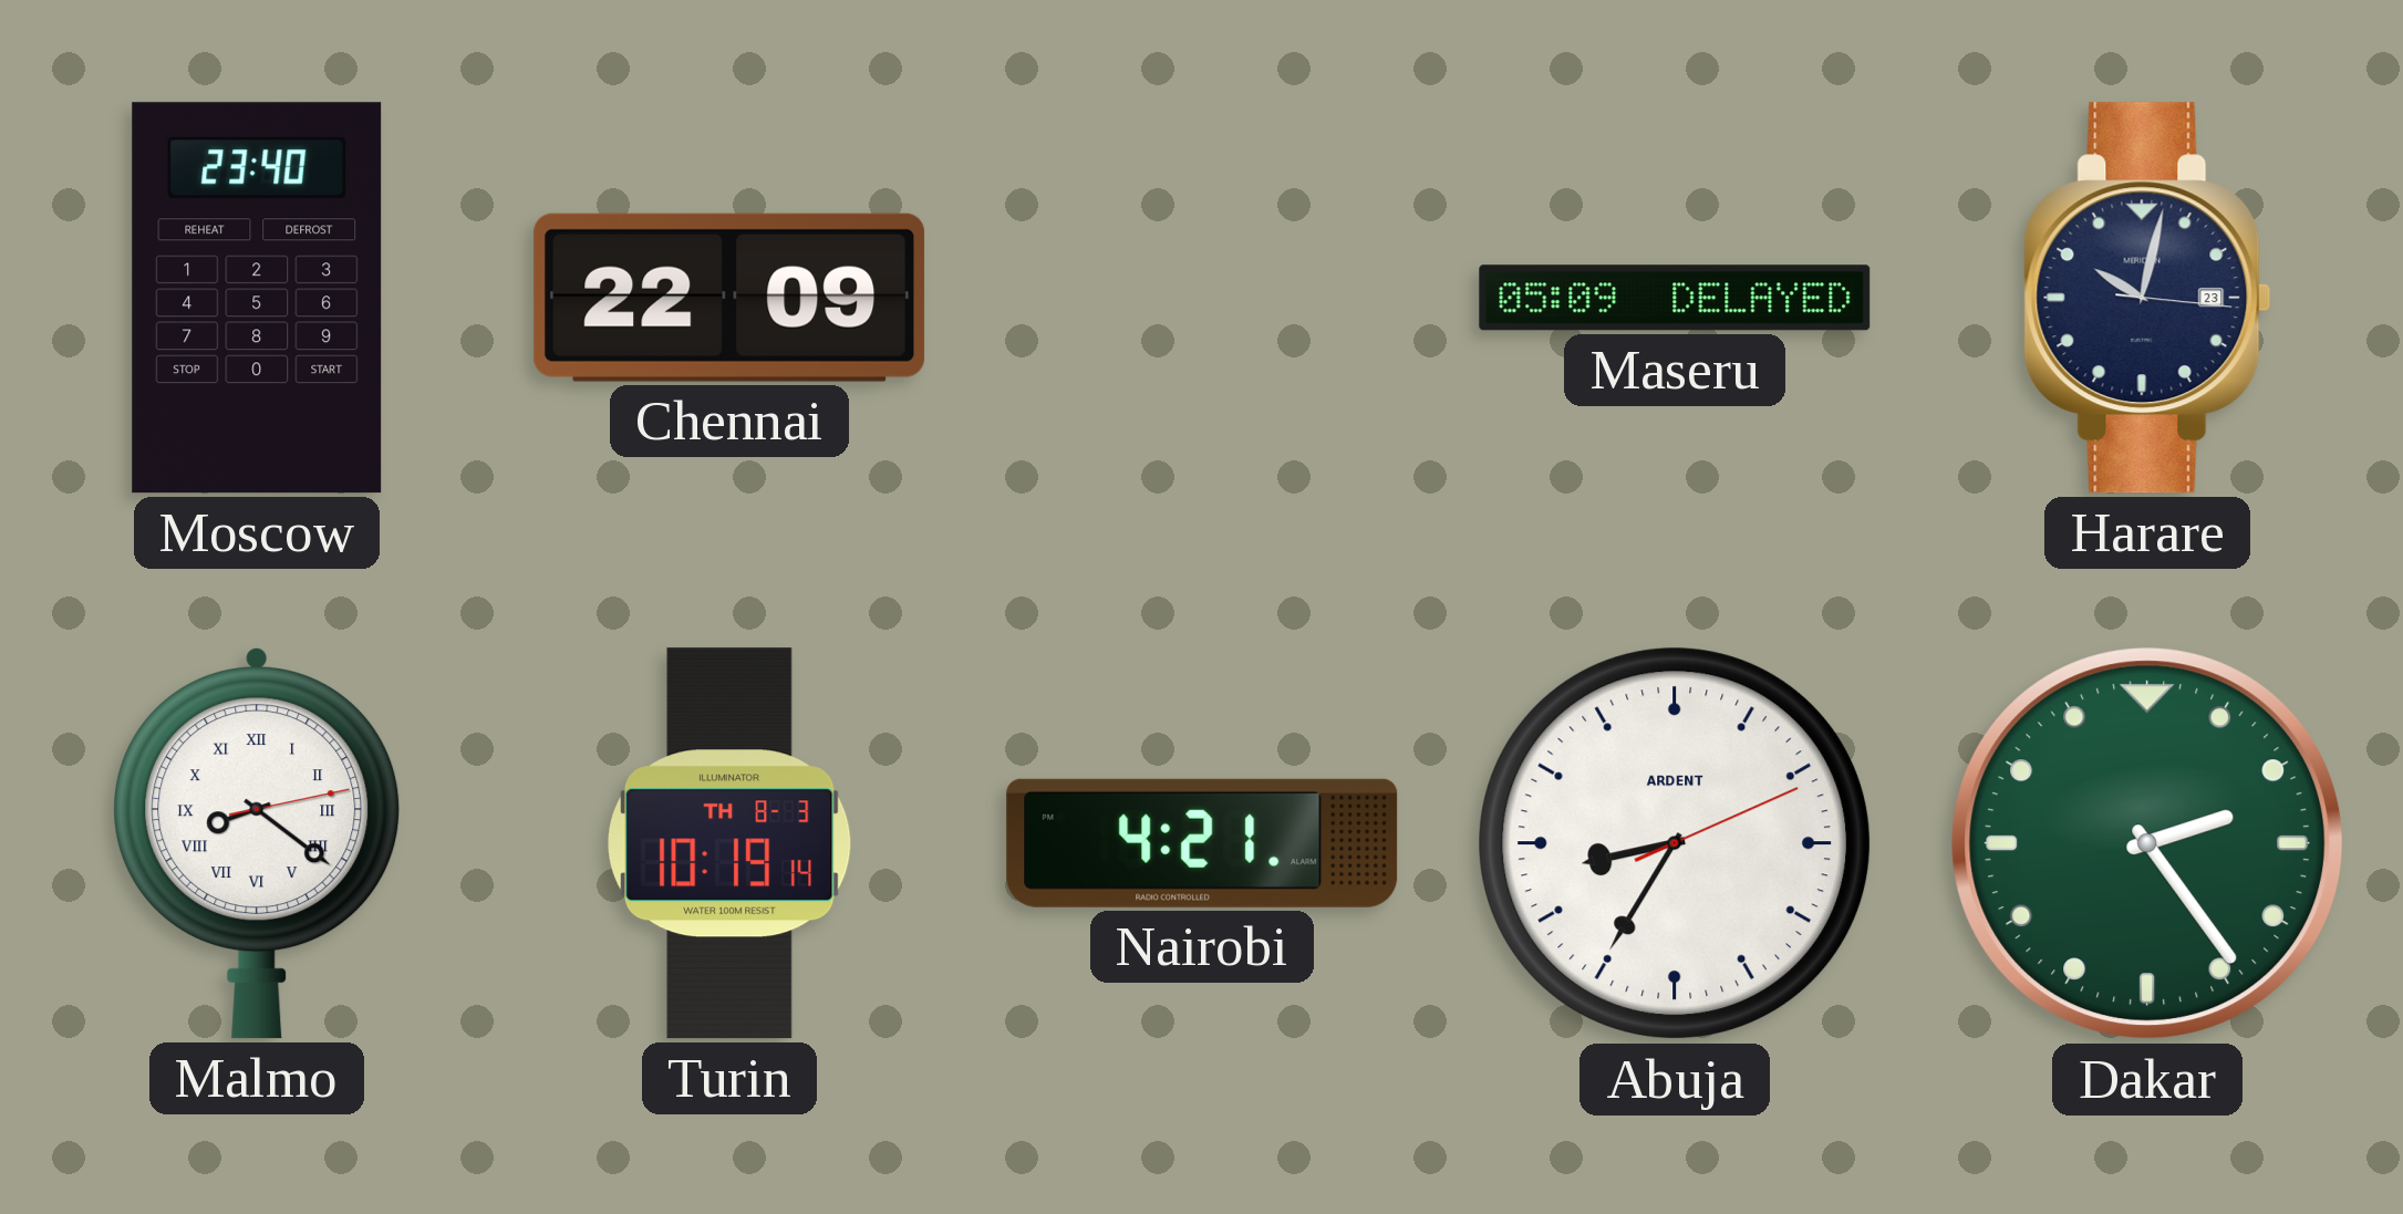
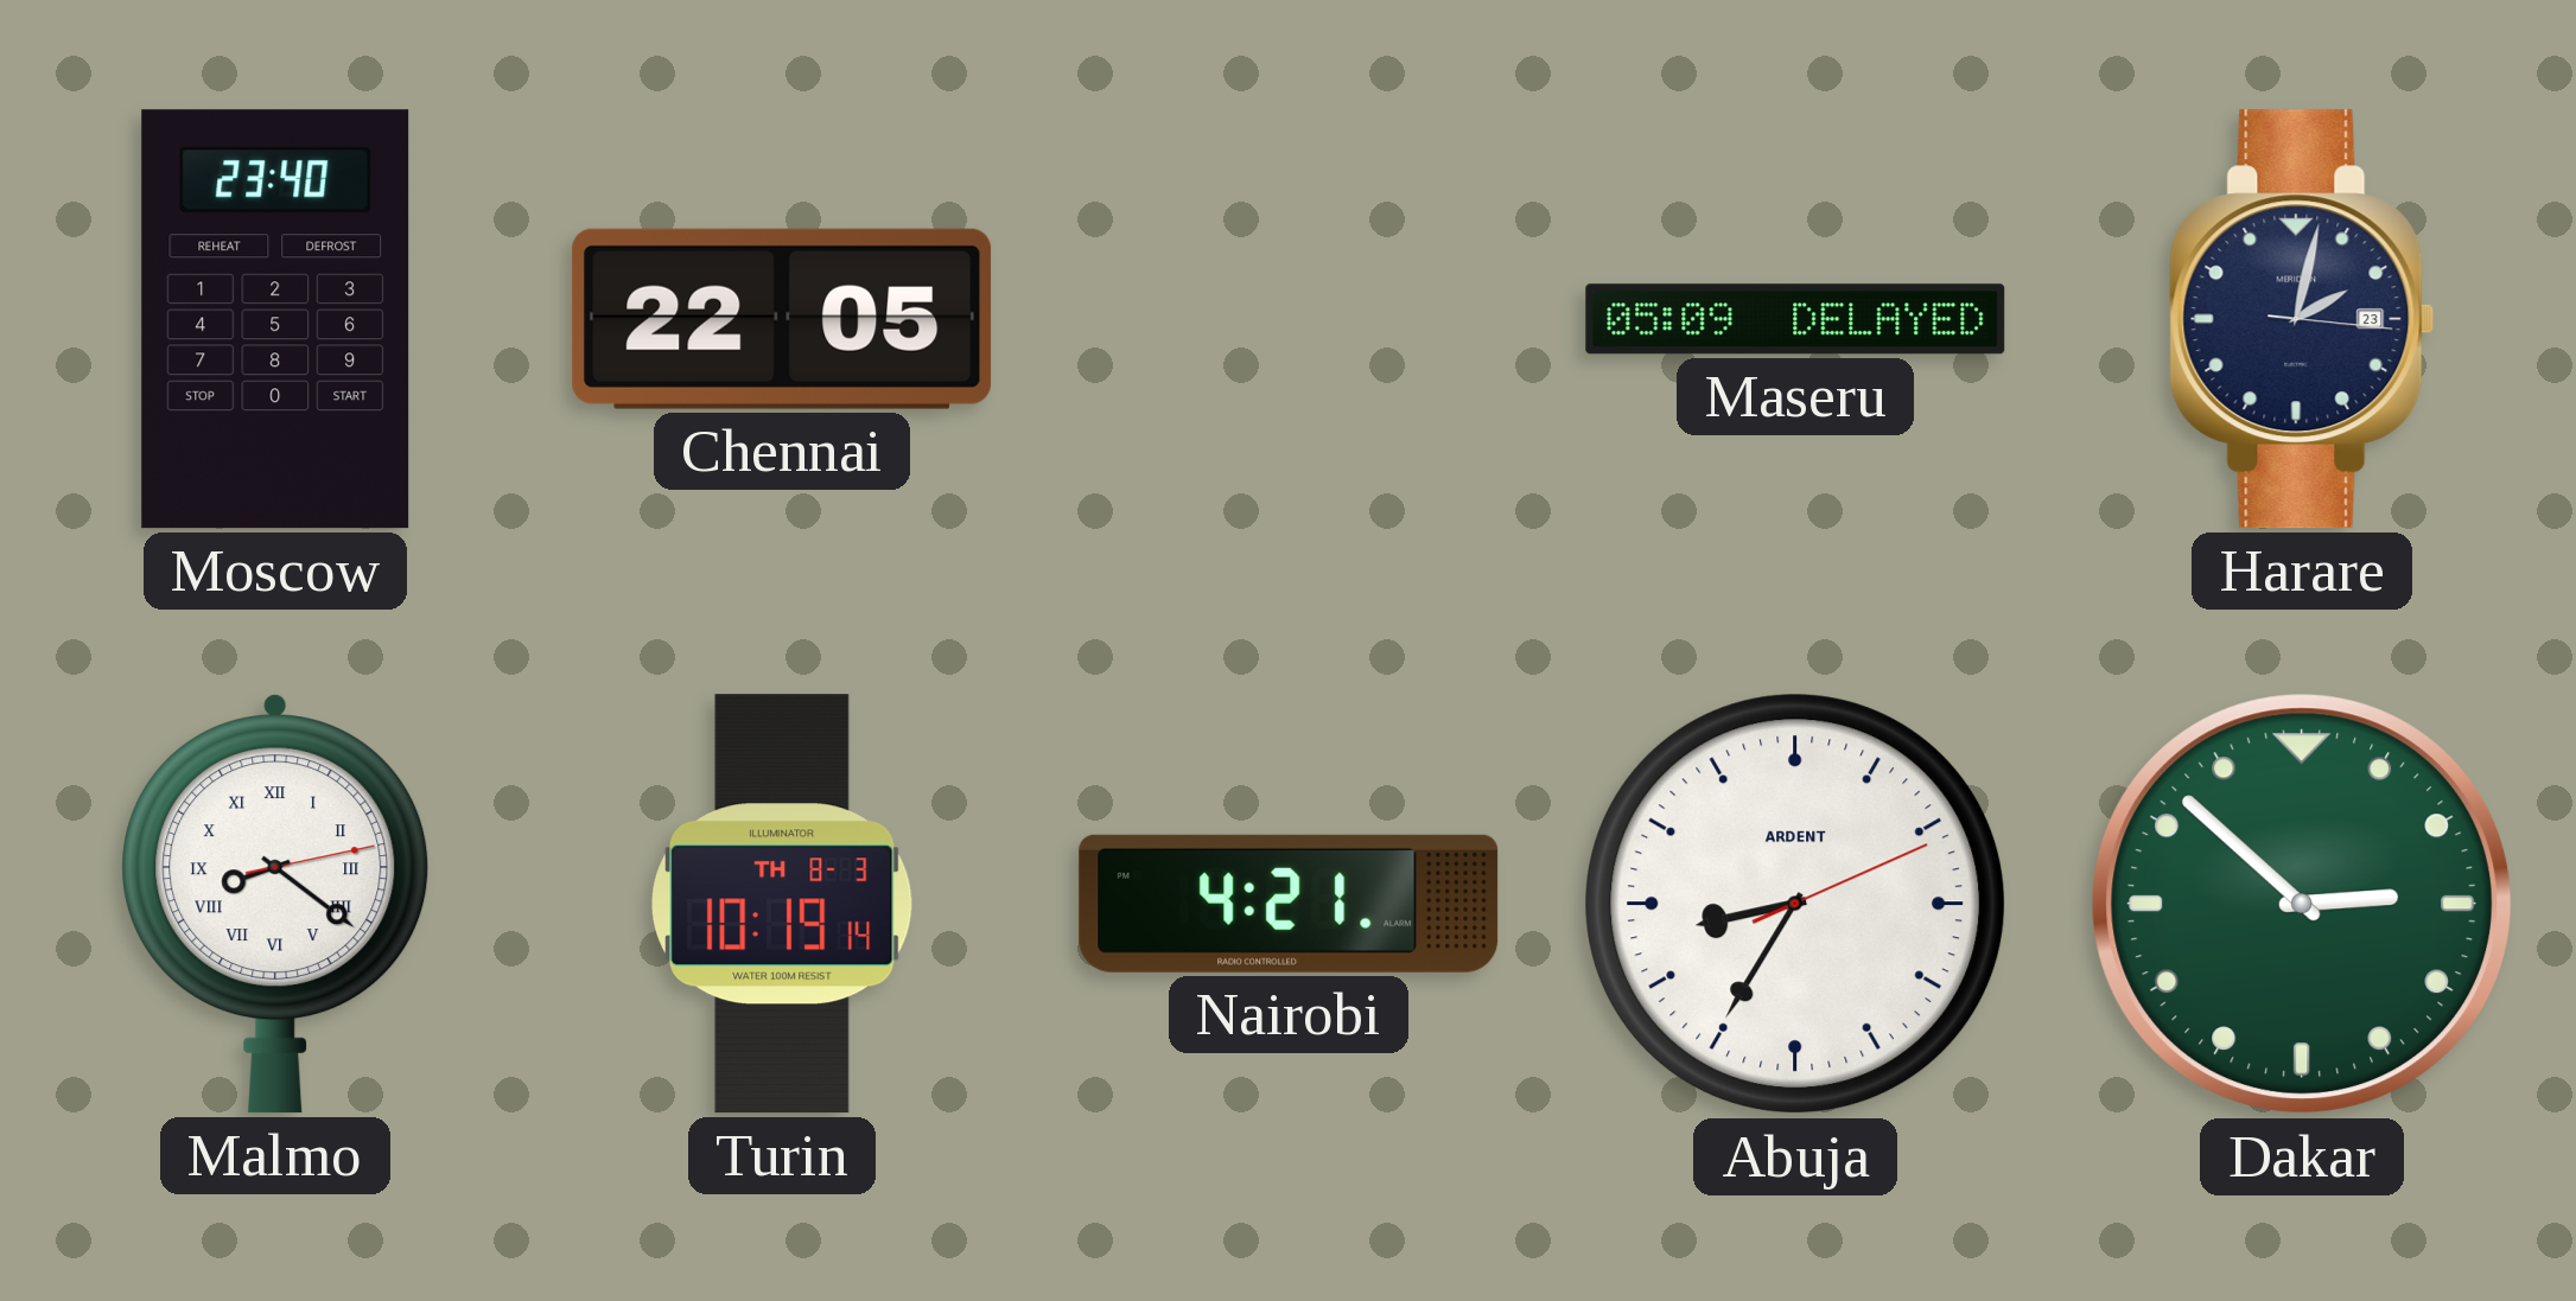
Chennai: 22:09 -> 22:05
Harare: 10:02 -> 2:02
Dakar: 2:24 -> 2:52
